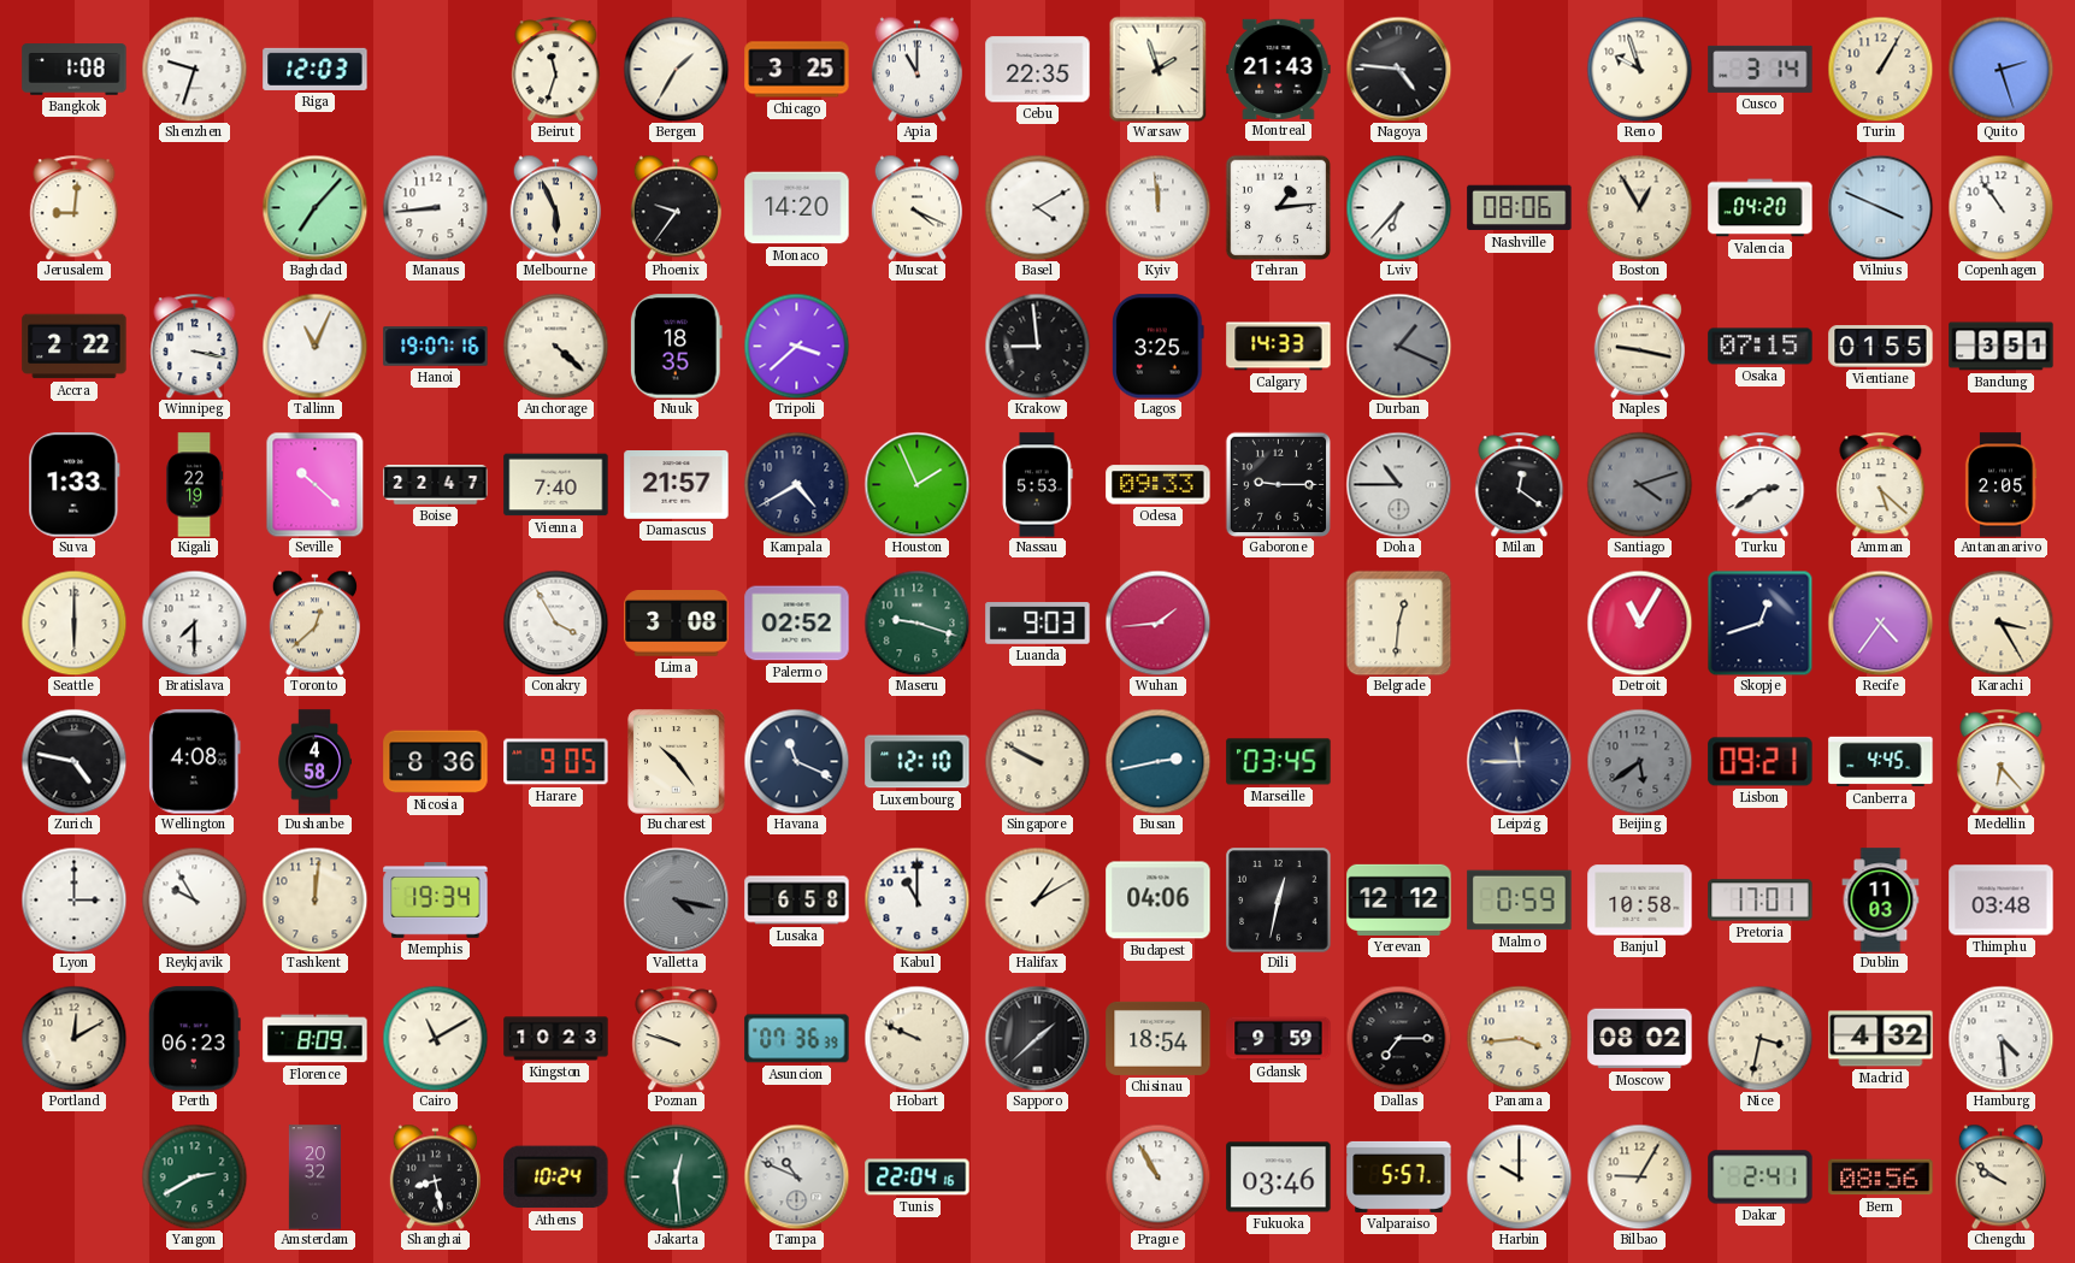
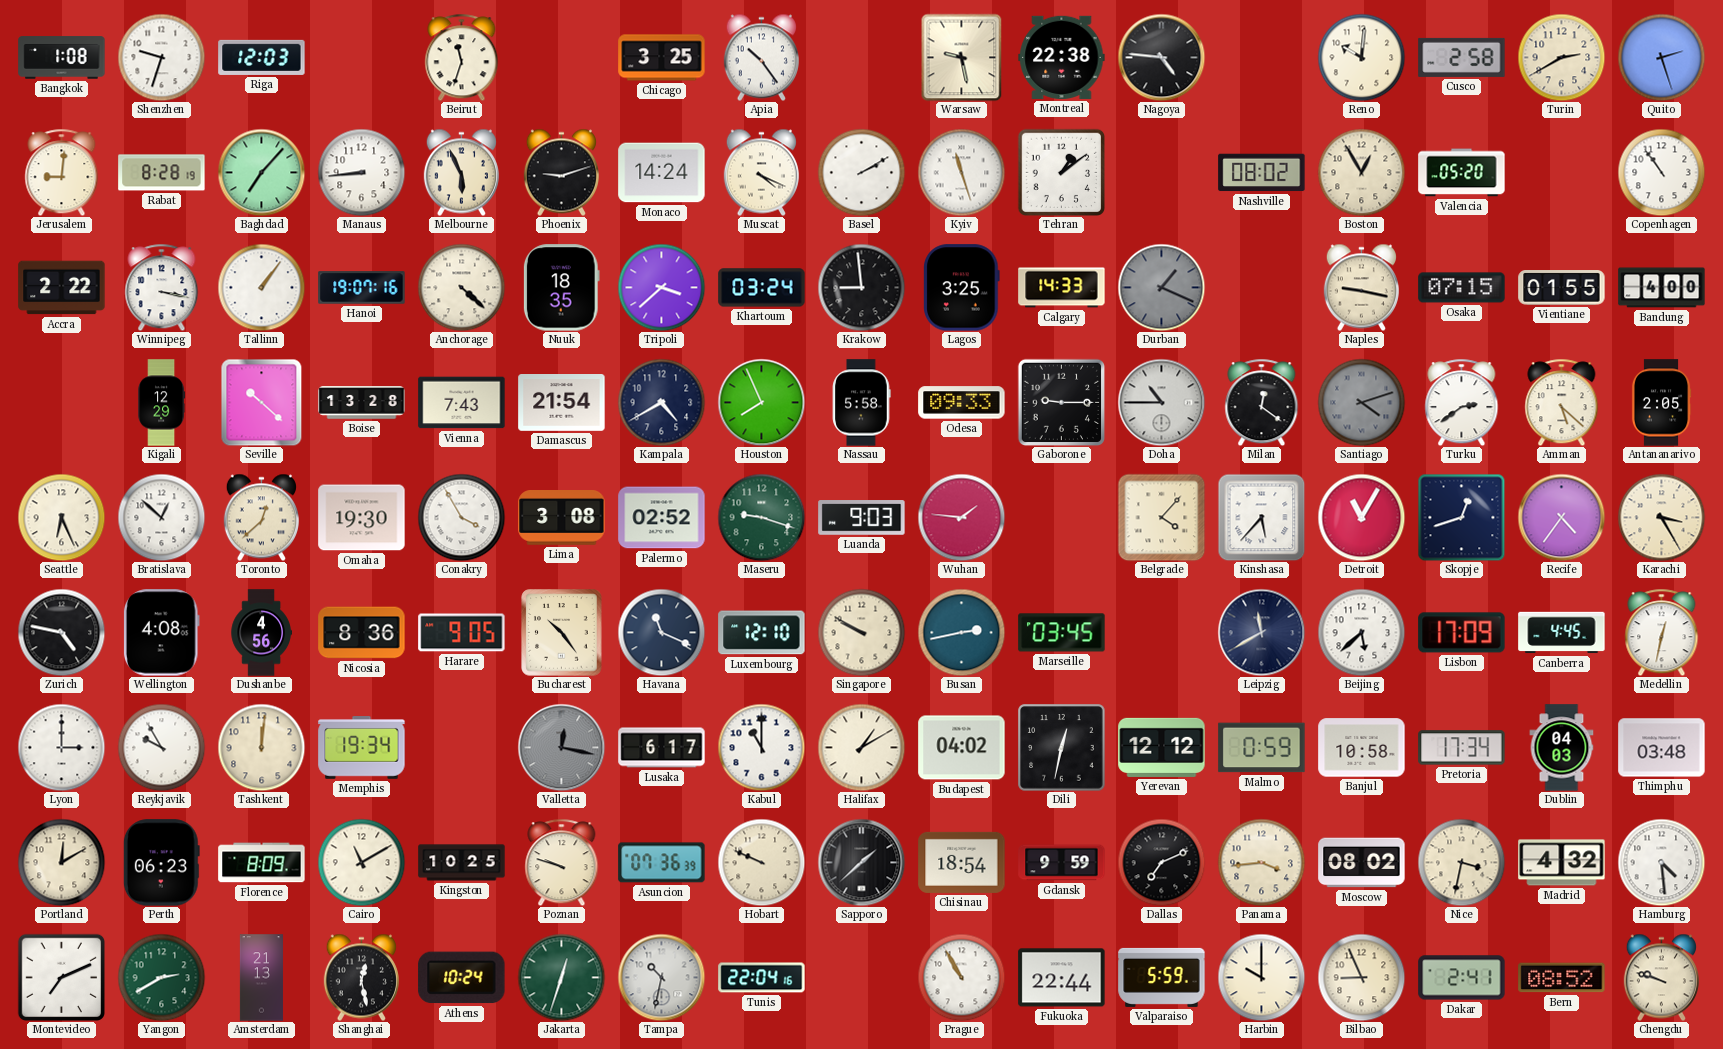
Bergen: 1:35 -> none
Apia: 11:00 -> 10:24
Cebu: 22:35 -> none
Warsaw: 1:57 -> 9:28
Montreal: 21:43 -> 22:38
Reno: 9:57 -> 10:01
Cusco: 3:14 -> 2:58
Turin: 1:05 -> 2:40
Rabat: none -> 8:28
Phoenix: 9:36 -> 9:12
Monaco: 14:20 -> 14:24
Basel: 4:10 -> 2:10
Kyiv: 11:59 -> 11:27
Tehran: 1:14 -> 1:09
Lviv: 6:37 -> none
Nashville: 08:06 -> 08:02
Valencia: 04:20 -> 05:20
Vilnius: 3:49 -> none
Tallinn: 11:04 -> 1:06
Khartoum: none -> 03:24
Bandung: 3:51 -> 4:00
Suva: 1:33 -> none
Kigali: 22:19 -> 12:29
Boise: 22:47 -> 13:28
Vienna: 7:40 -> 7:43
Damascus: 21:57 -> 21:54
Houston: 1:56 -> 7:56
Nassau: 5:53 -> 5:58
Seattle: 6:00 -> 6:26
Bratislava: 7:30 -> 12:52
Omaha: none -> 19:30
Wuhan: 1:44 -> 1:46
Belgrade: 12:31 -> 4:07
Kinshasa: none -> 5:37
Dushanbe: 4:58 -> 4:56
Leipzig: 11:45 -> 11:40
Beijing: 5:39 -> 5:38
Beijing dial: grey -> white
Lisbon: 09:21 -> 17:09
Medellin: 6:23 -> 12:32
Valletta: 4:17 -> 12:17
Lusaka: 6:58 -> 6:17
Budapest: 04:06 -> 04:02
Pretoria: 17:01 -> 17:34
Dublin: 11:03 -> 04:03
Kingston: 10:23 -> 10:25
Dallas: 7:15 -> 7:11
Montevideo: none -> 7:11
Amsterdam: 20:32 -> 21:13
Shanghai: 8:28 -> 12:28
Jakarta: 12:29 -> 12:33
Tampa: 10:49 -> 10:32
Fukuoka: 03:46 -> 22:44
Valparaiso: 5:57 -> 5:59
Bilbao: 9:05 -> 8:56
Bern: 08:56 -> 08:52
Chengdu: 9:51 -> 9:48
